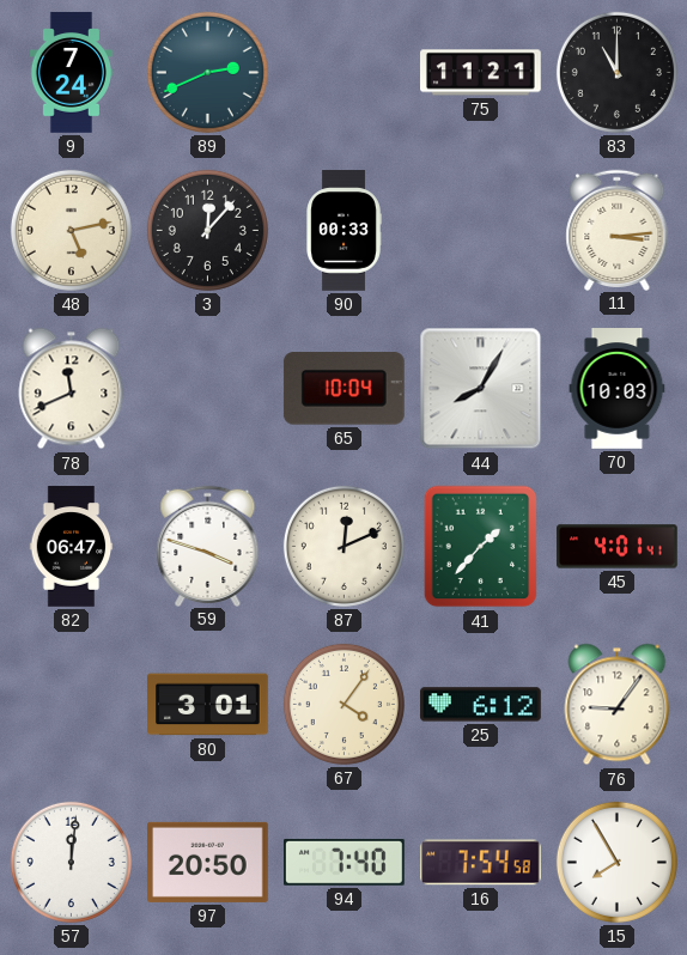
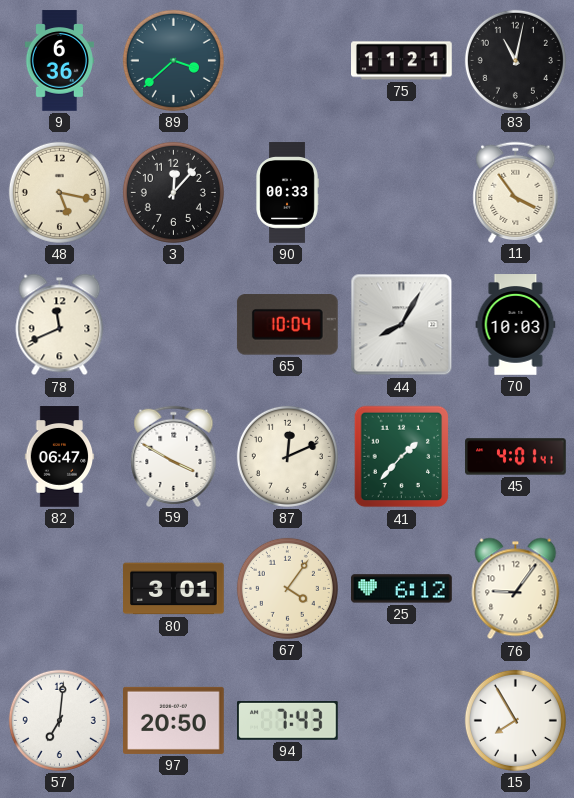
9: 7:24 -> 6:36
89: 2:41 -> 3:38
83: 11:00 -> 11:02
48: 5:13 -> 5:17
11: 3:14 -> 3:54
59: 3:48 -> 3:50
57: 12:01 -> 7:01
94: 7:40 -> 7:43
16: 7:54 -> none
